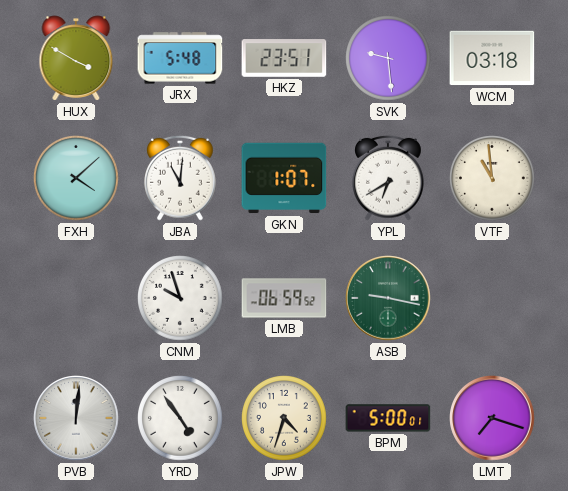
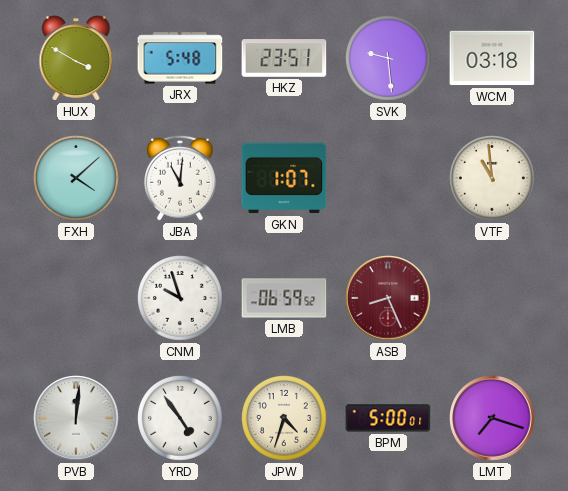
YPL: 6:40 -> none
ASB: 9:17 -> 8:26
ASB dial: green -> burgundy
